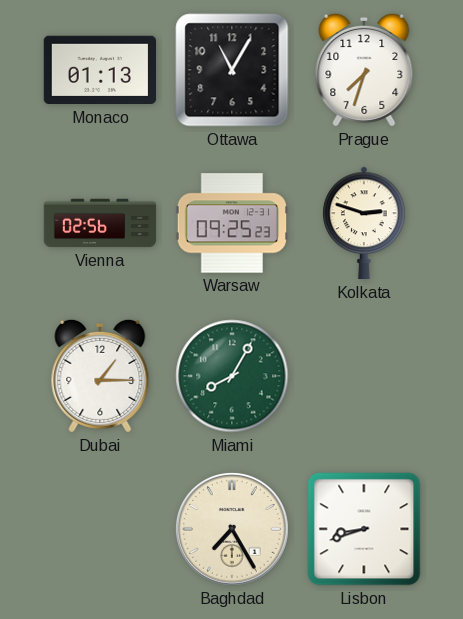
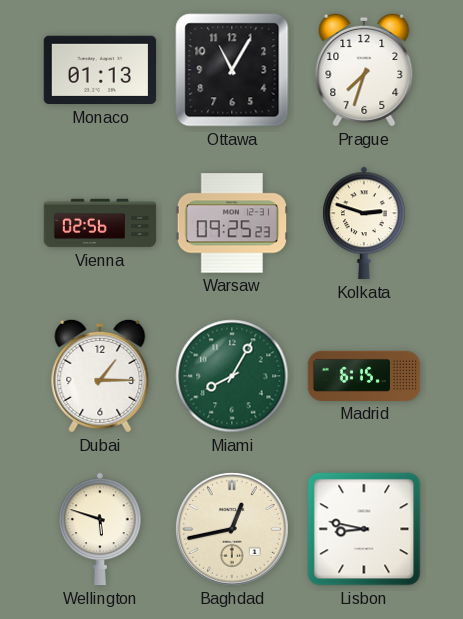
Madrid: none -> 6:15
Wellington: none -> 5:48
Baghdad: 7:25 -> 12:43
Lisbon: 8:42 -> 8:47
